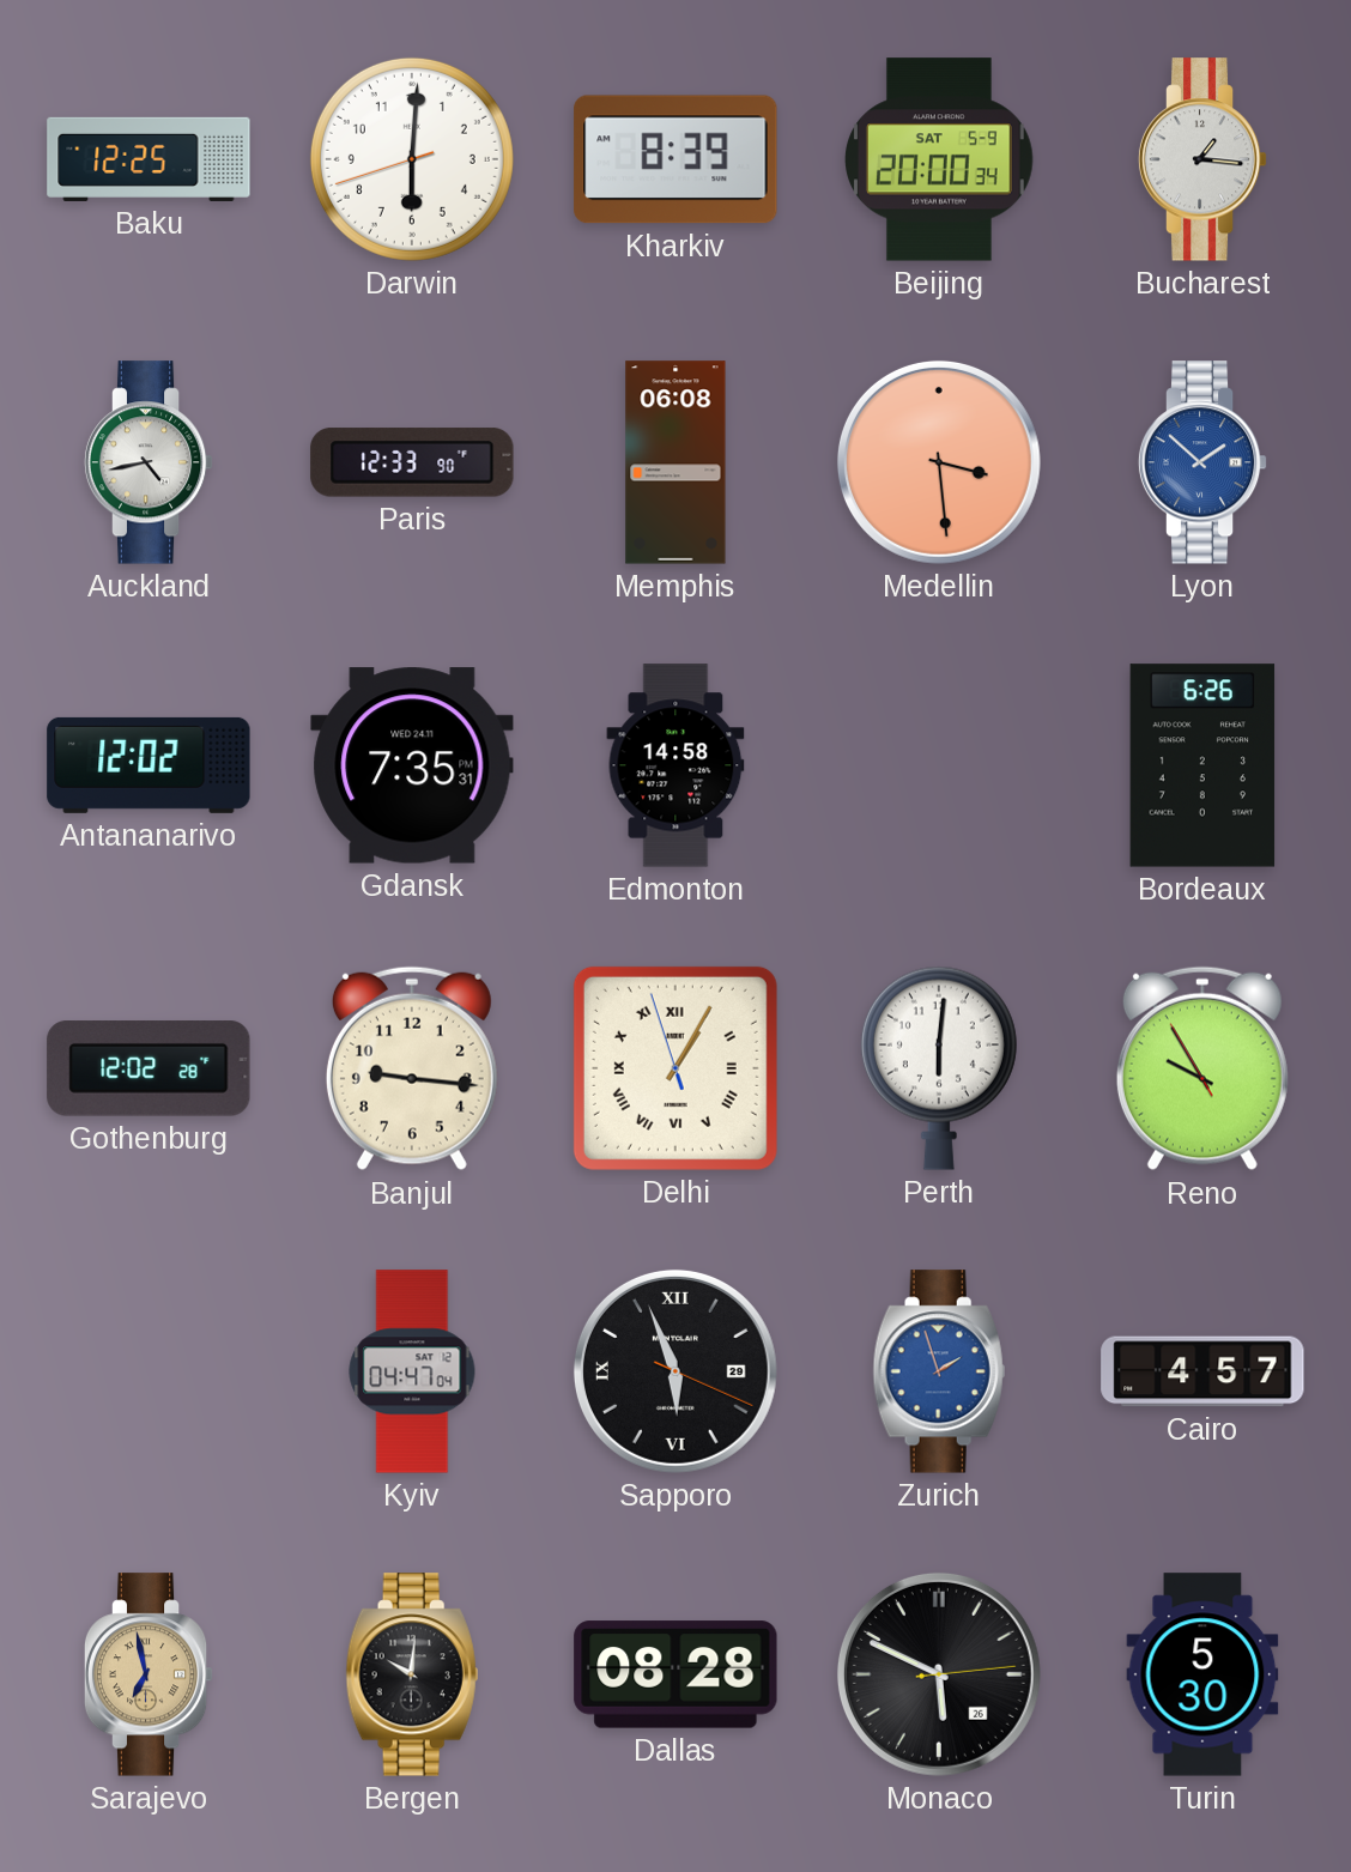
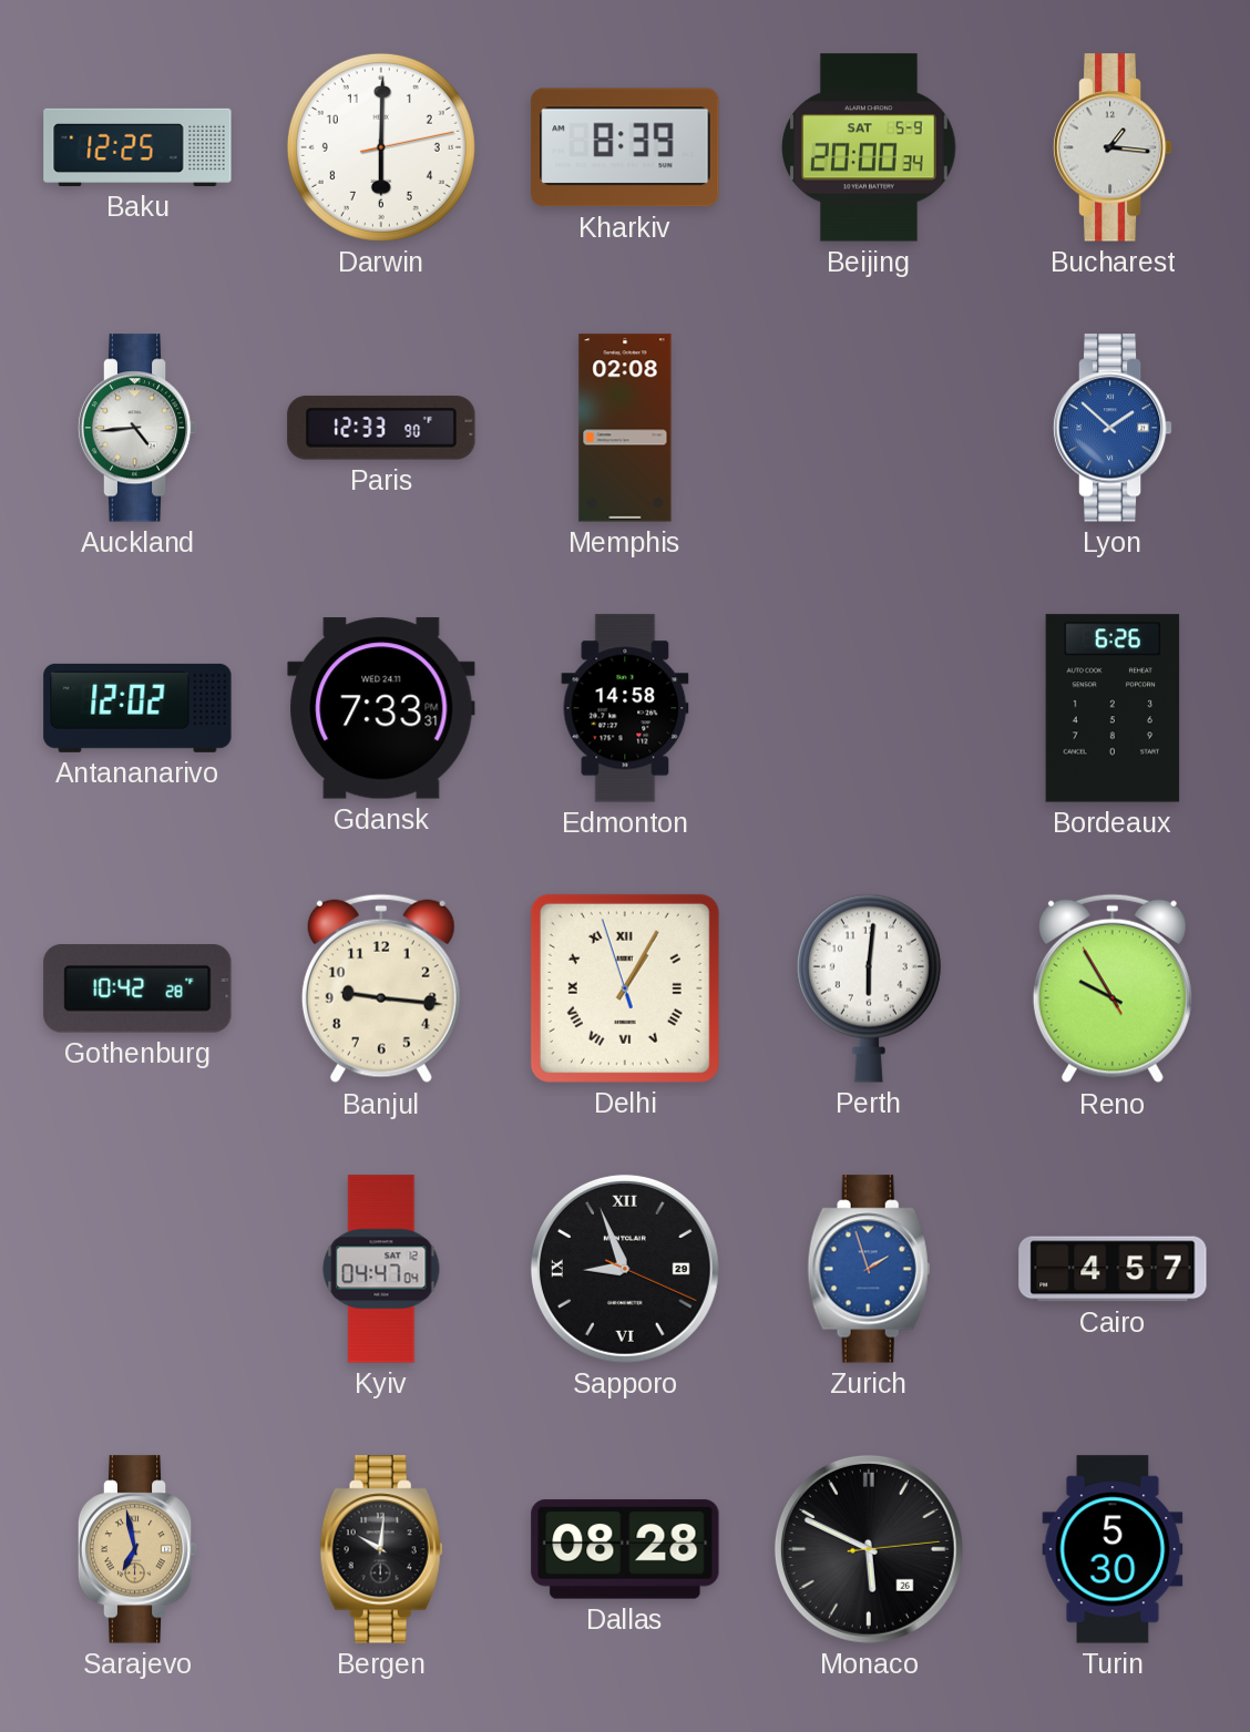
Darwin: 6:00:42 -> 6:00:13
Auckland: 4:43 -> 4:44
Memphis: 06:08 -> 02:08
Medellin: 3:29 -> none
Gdansk: 7:35 -> 7:33
Gothenburg: 12:02 -> 10:42
Sapporo: 5:56 -> 8:56
